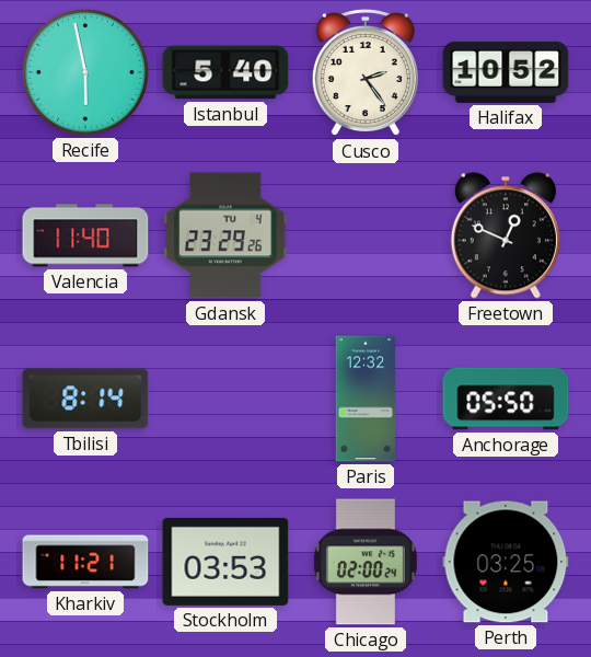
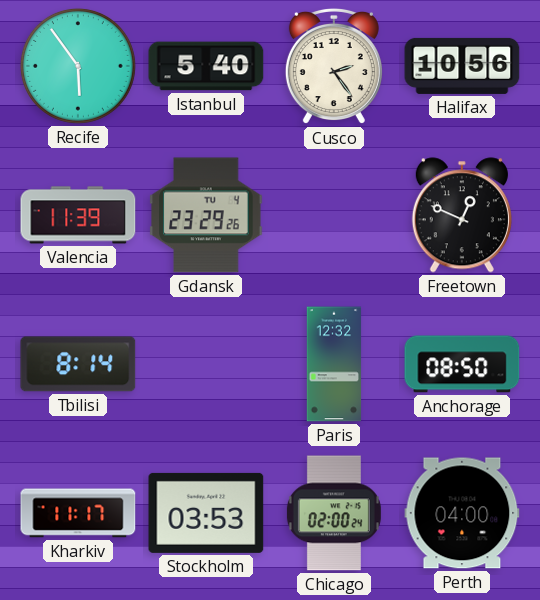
Recife: 5:58 -> 5:54
Halifax: 10:52 -> 10:56
Valencia: 11:40 -> 11:39
Anchorage: 05:50 -> 08:50
Kharkiv: 11:21 -> 11:17
Perth: 03:25 -> 04:00
